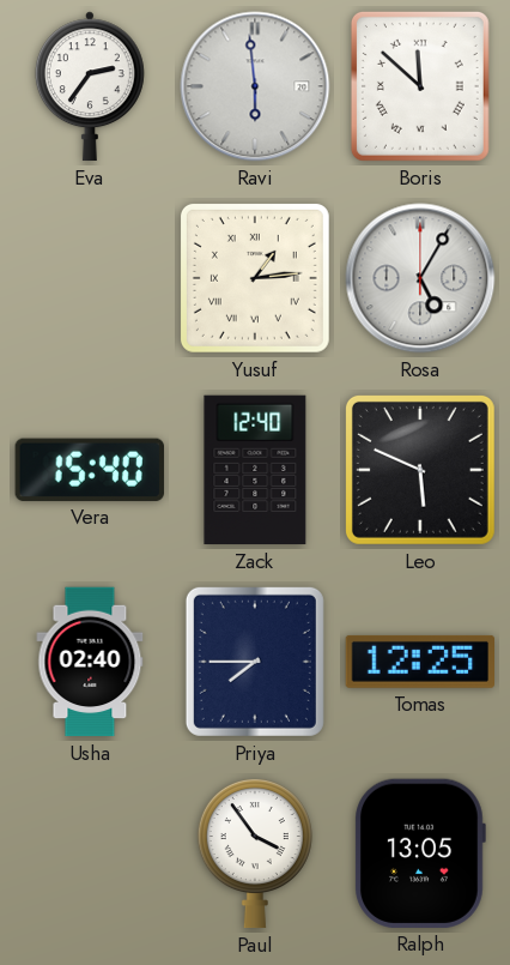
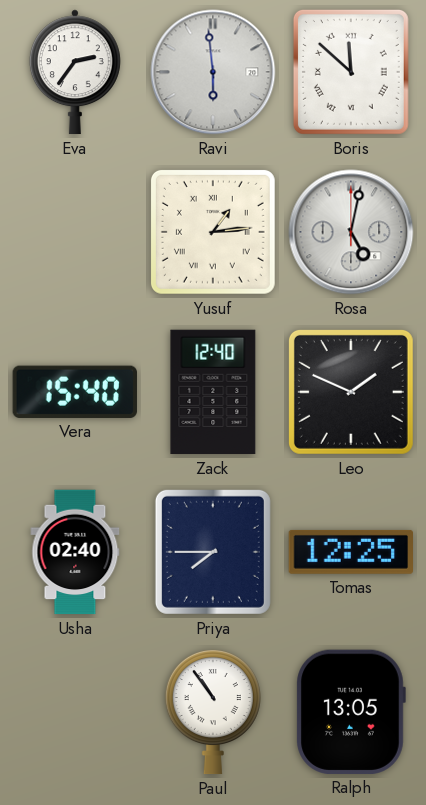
Rosa: 5:05 -> 5:02
Leo: 5:49 -> 1:49
Paul: 3:54 -> 10:54
